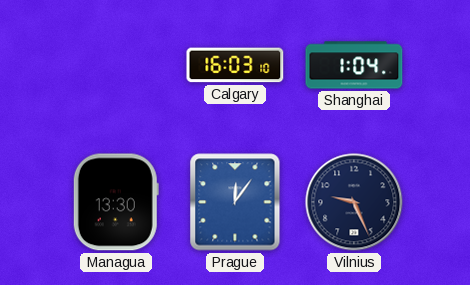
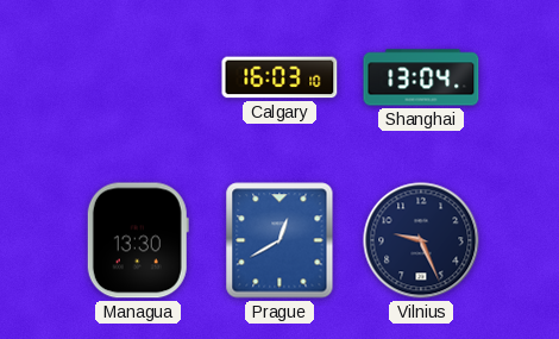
Shanghai: 1:04 -> 13:04
Prague: 12:06 -> 12:40
